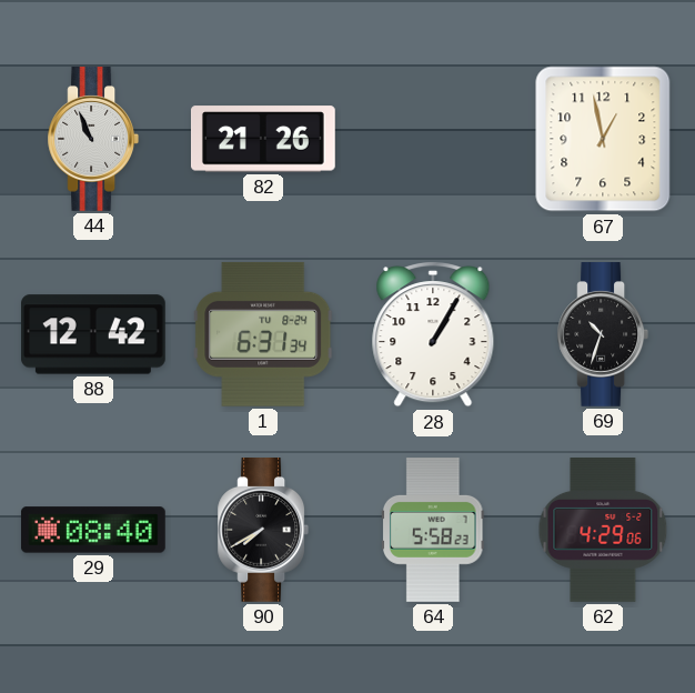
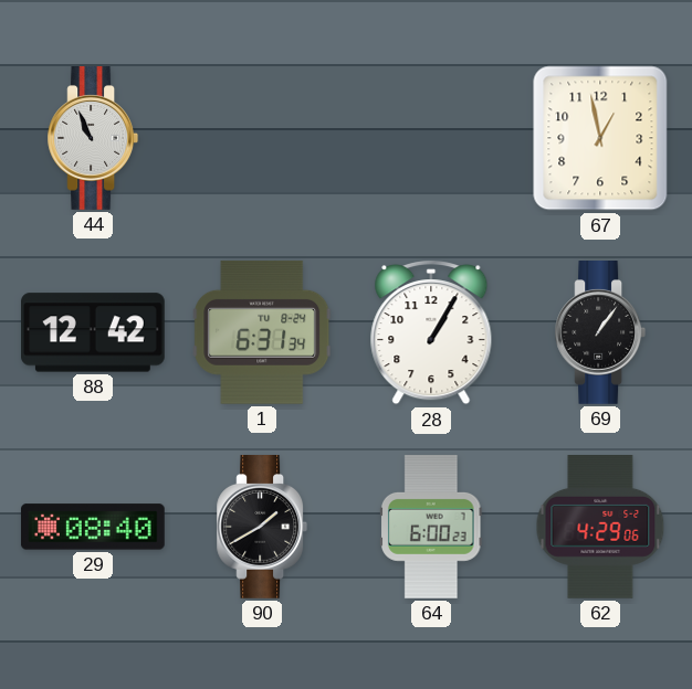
82: 21:26 -> none
69: 10:33 -> 1:06
90: 7:40 -> 1:40
64: 5:58 -> 6:00
